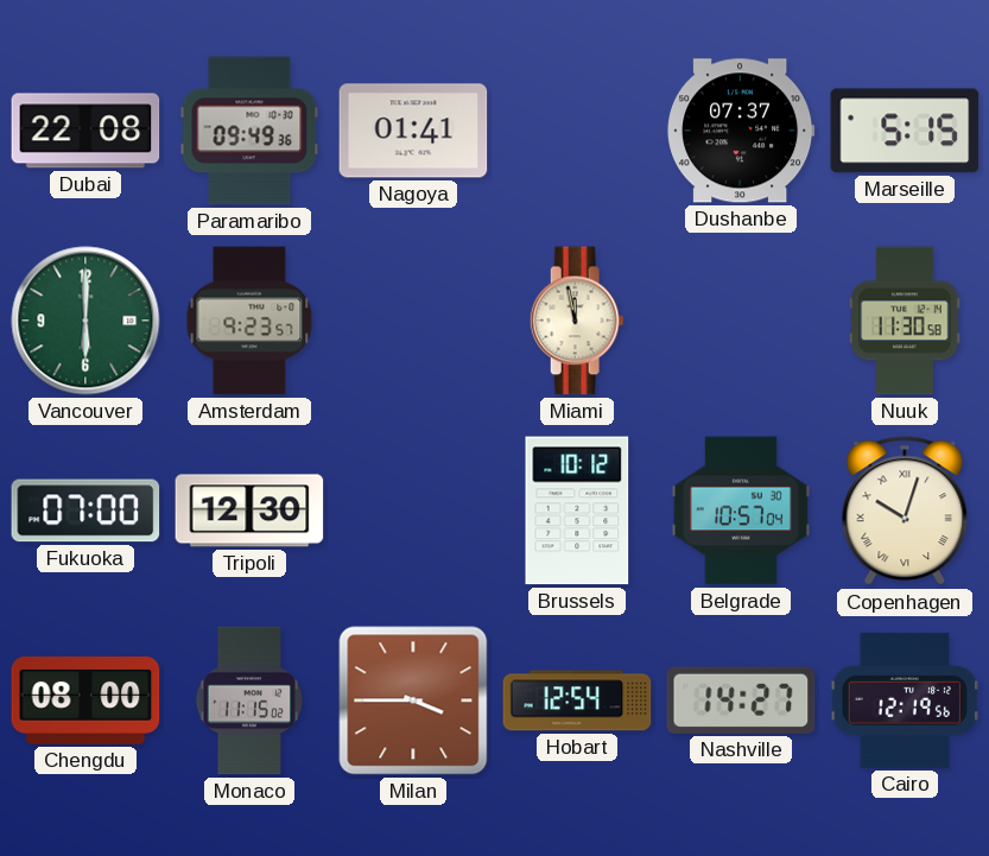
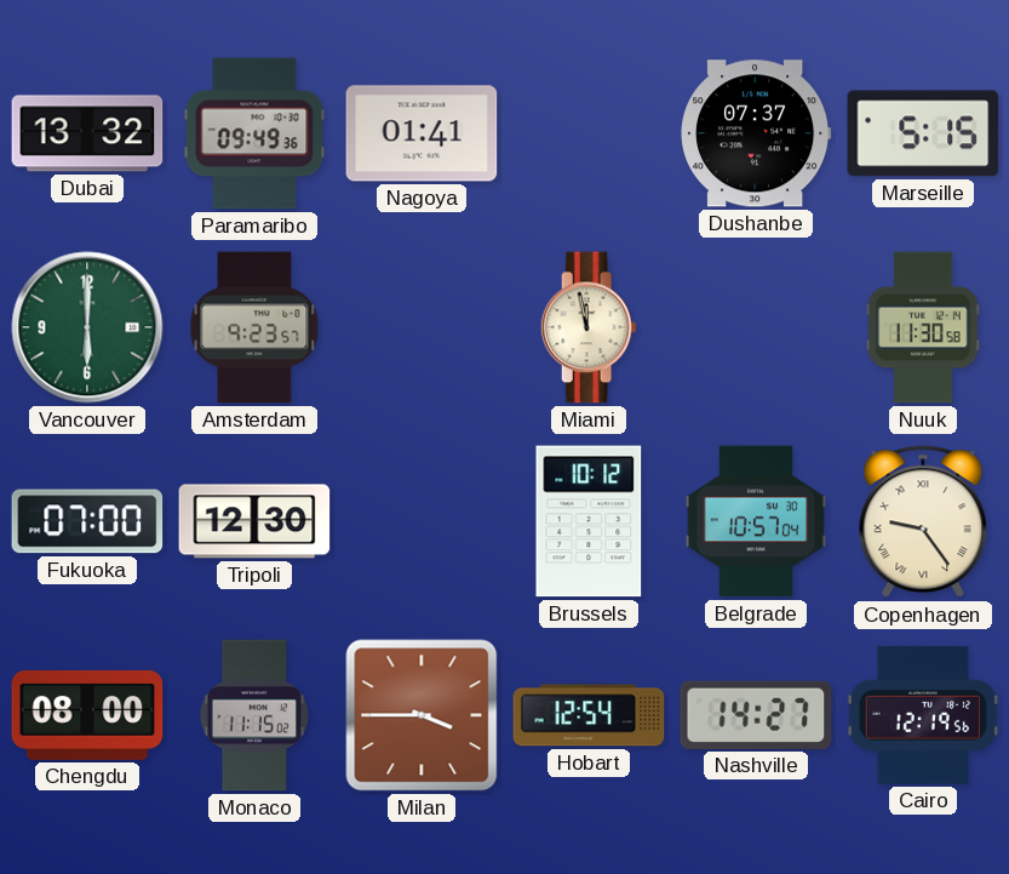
Dubai: 22:08 -> 13:32
Copenhagen: 10:03 -> 9:24
